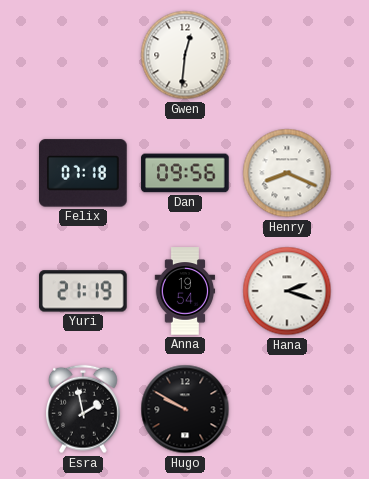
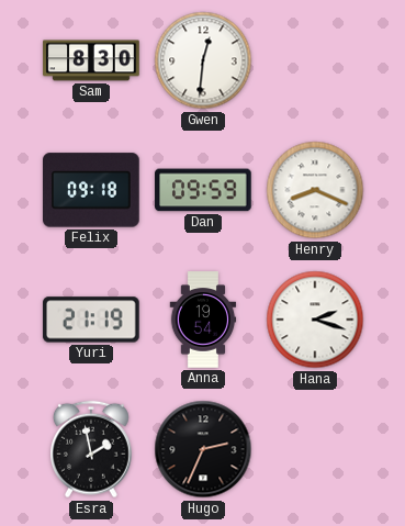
Sam: none -> 8:30
Felix: 07:18 -> 09:18
Dan: 09:56 -> 09:59
Hugo: 9:50 -> 2:34
